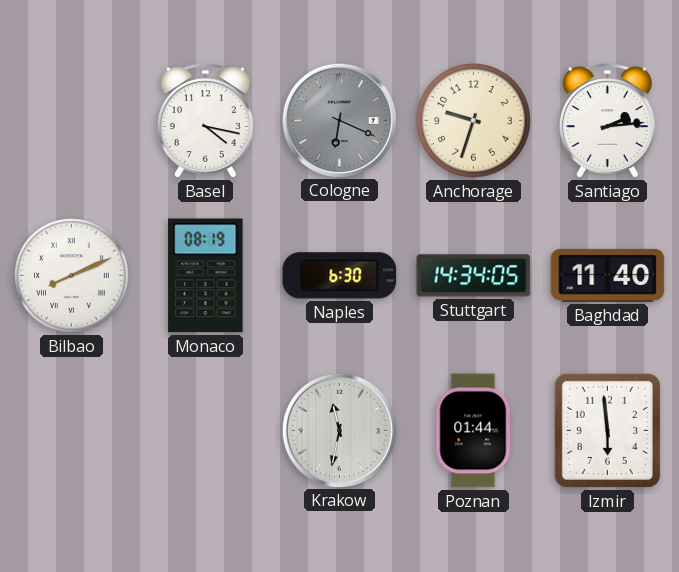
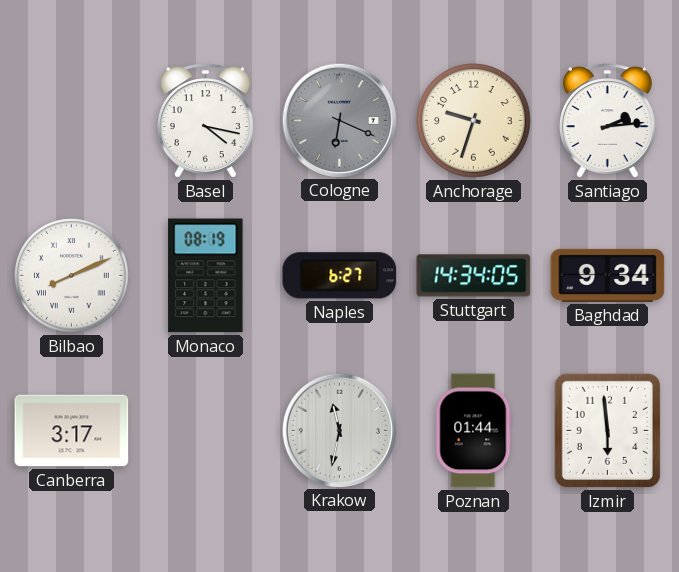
Naples: 6:30 -> 6:27
Baghdad: 11:40 -> 9:34
Canberra: none -> 3:17
